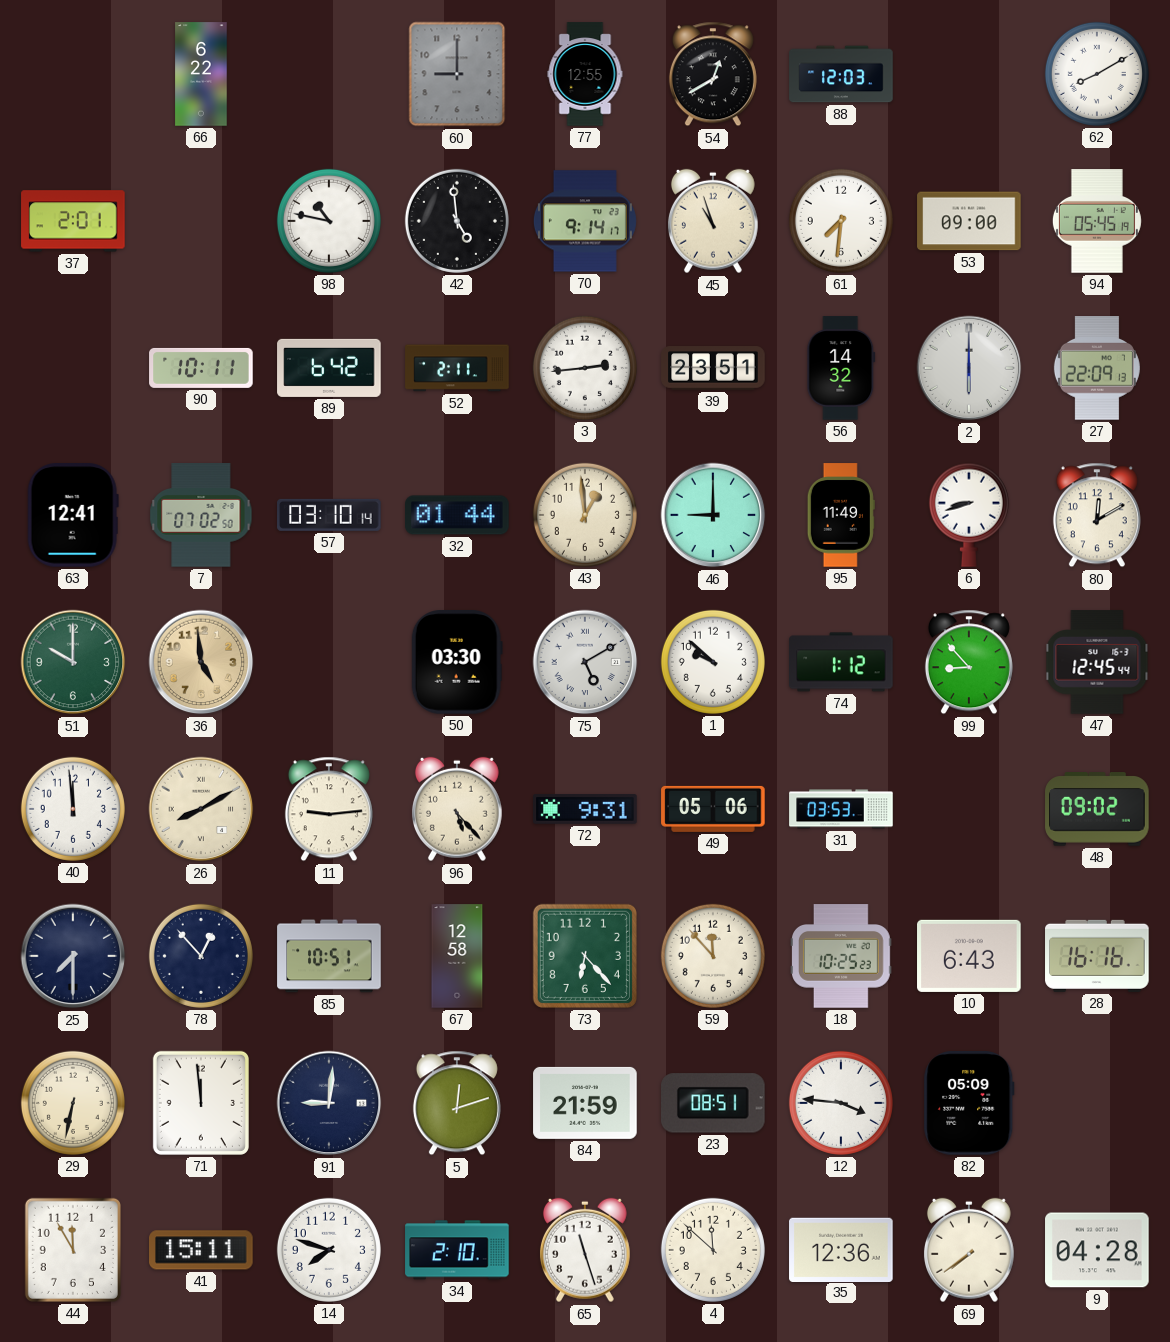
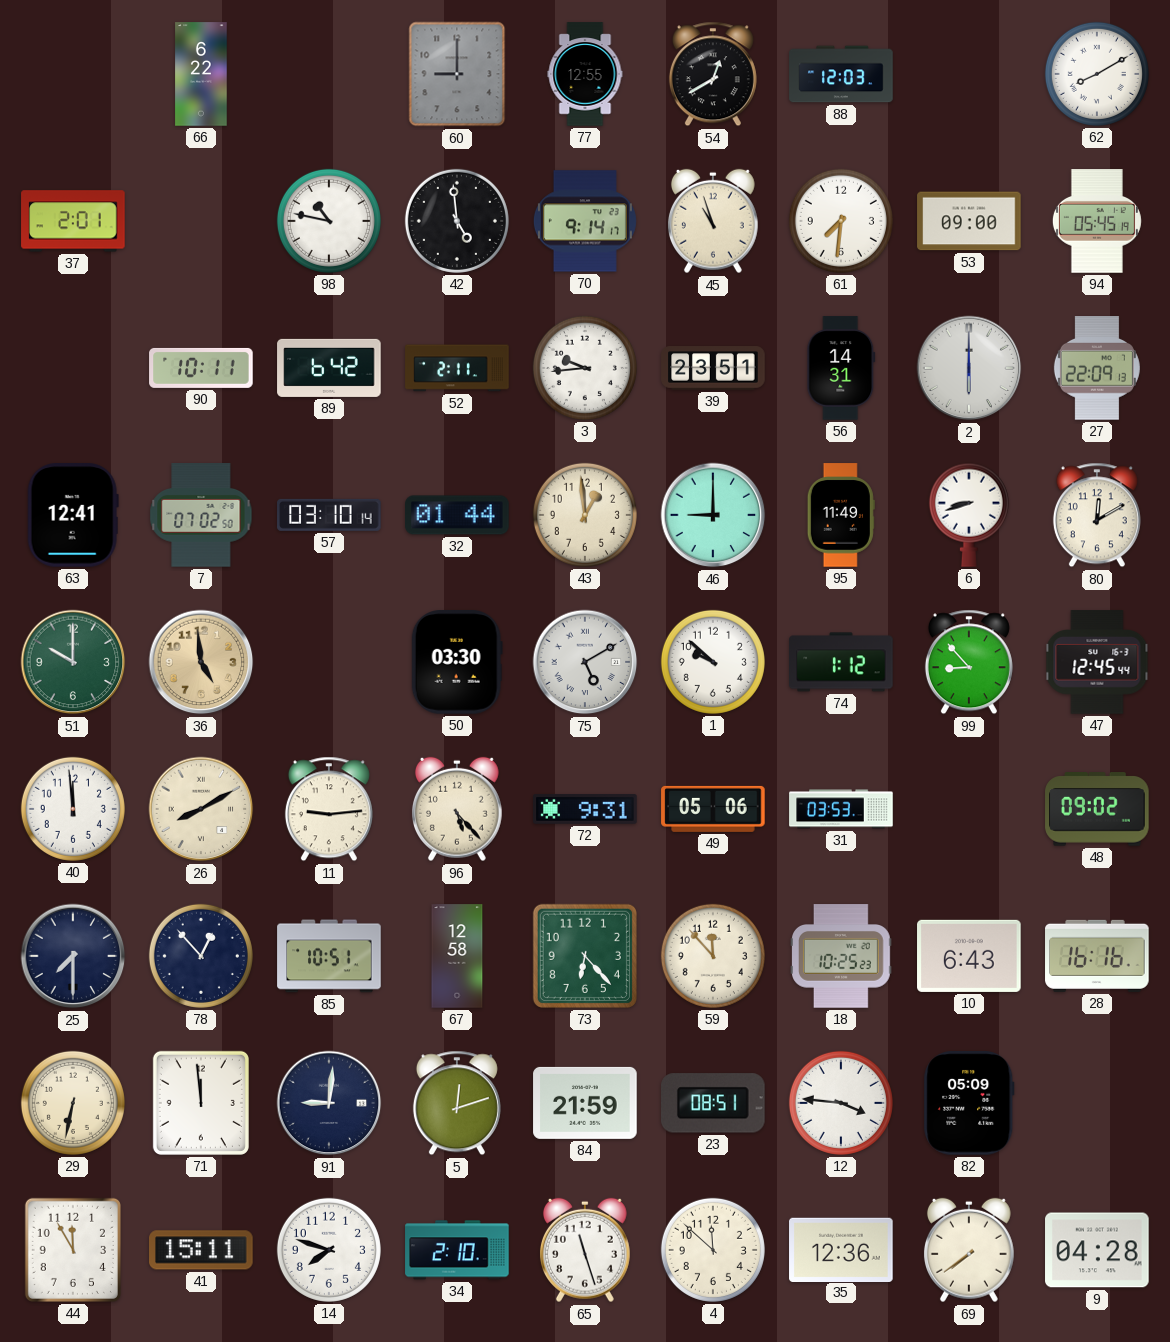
3: 2:44 -> 9:44
56: 14:32 -> 14:31
